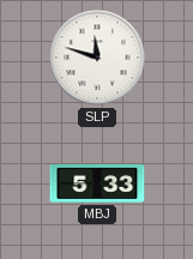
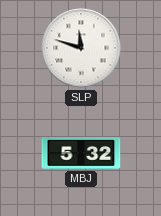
MBJ: 5:33 -> 5:32
